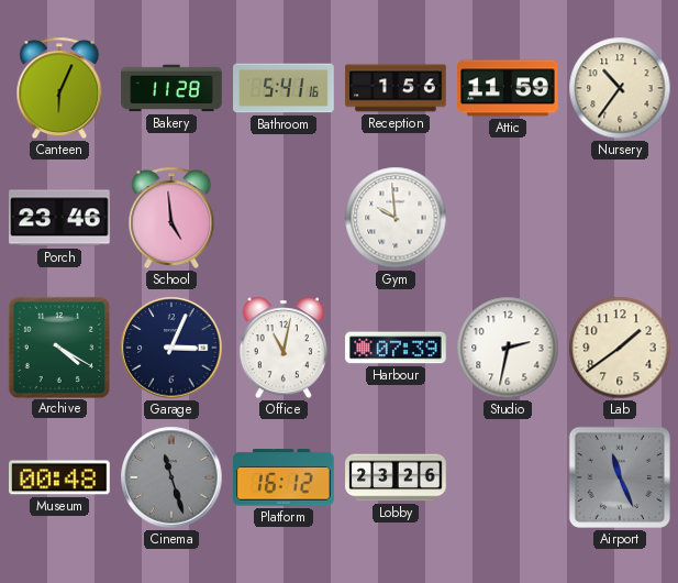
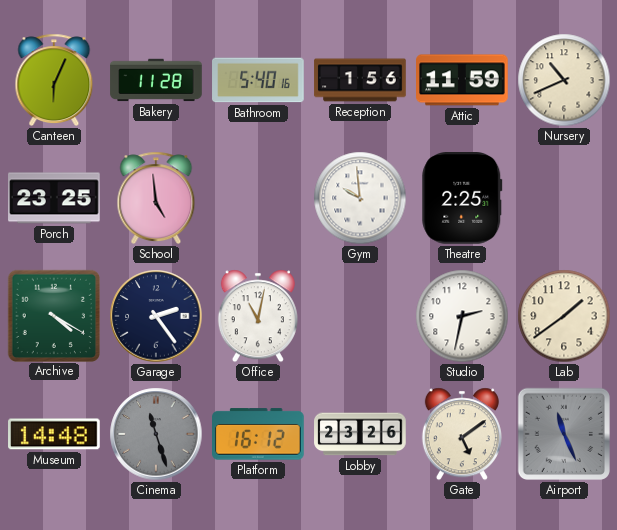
Bathroom: 5:41 -> 5:40
Nursery: 10:36 -> 10:41
Porch: 23:46 -> 23:25
Theatre: none -> 2:25
Garage: 3:04 -> 2:24
Harbour: 07:39 -> none
Museum: 00:48 -> 14:48
Gate: none -> 5:09
